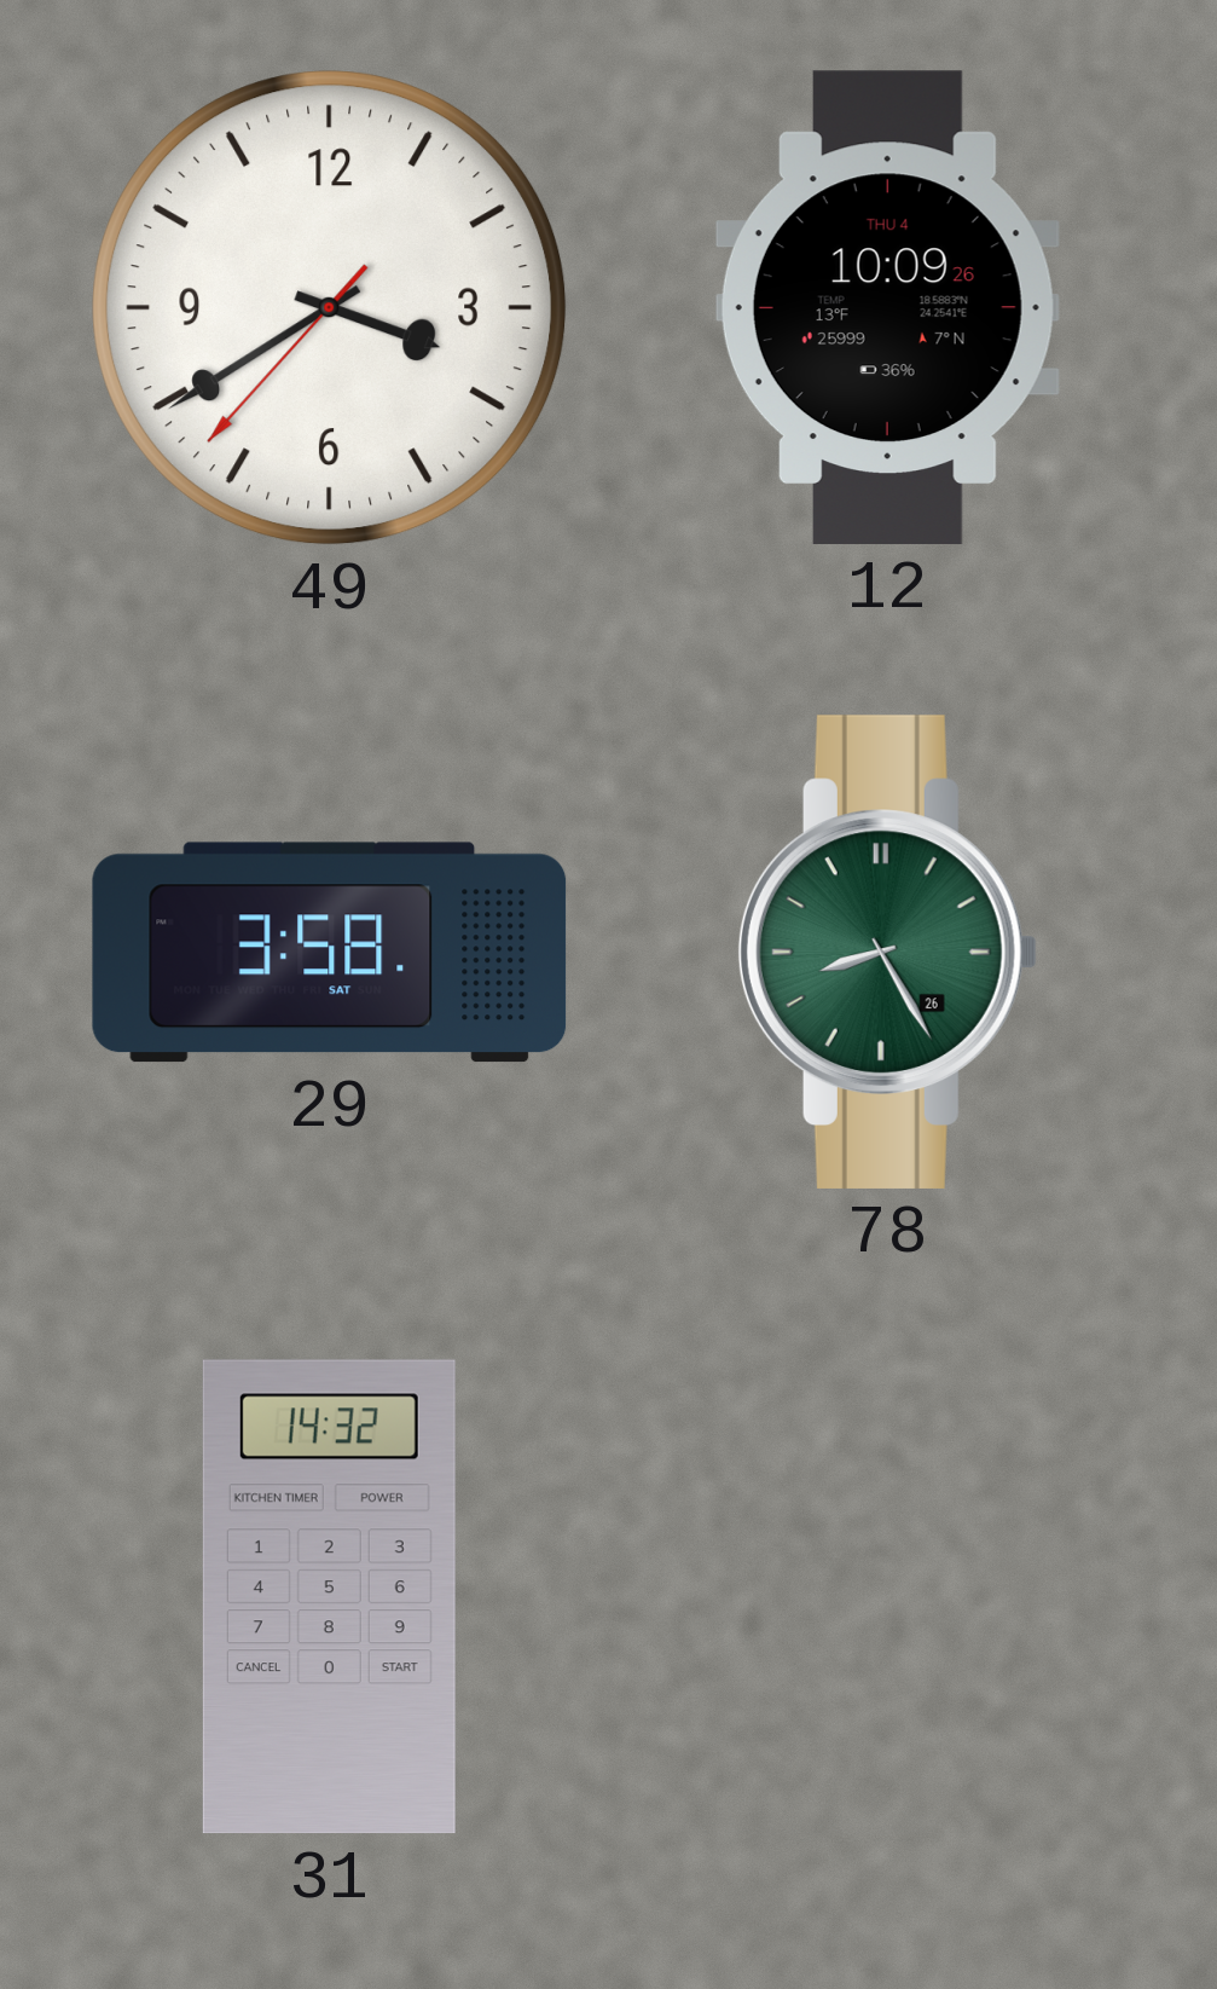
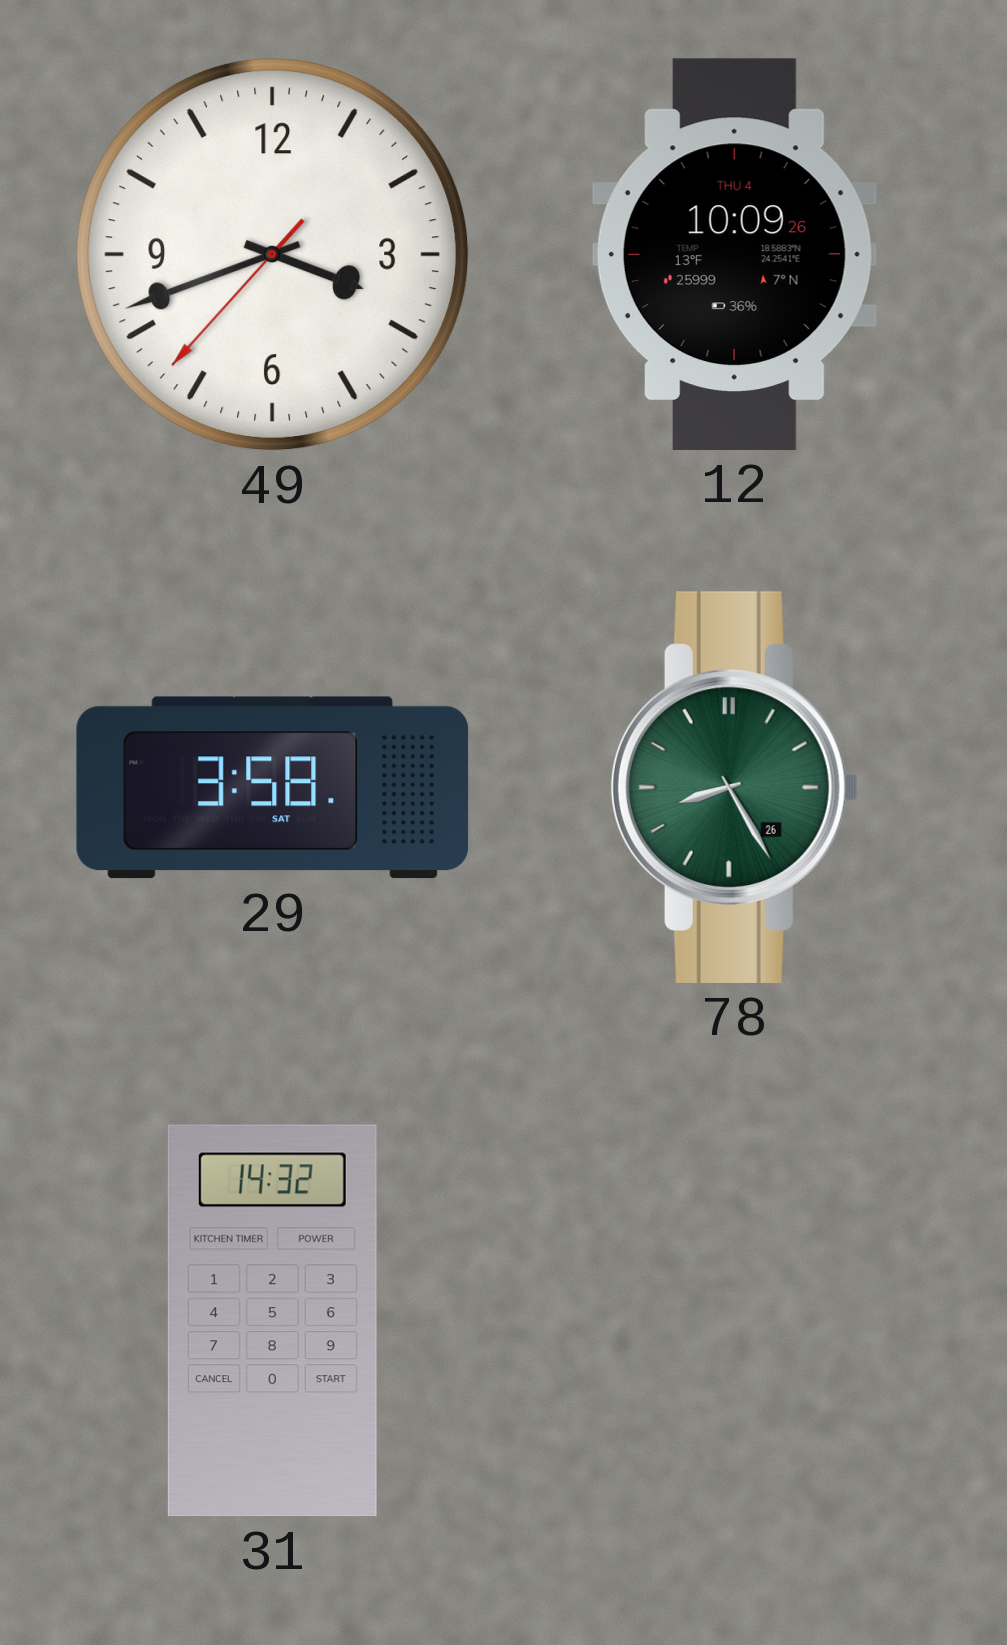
49: 3:39 -> 3:41
